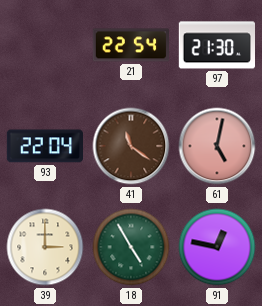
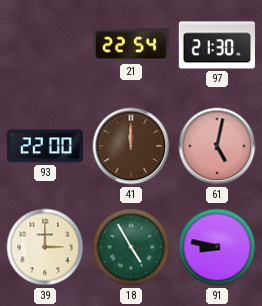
93: 22:04 -> 22:00
41: 11:21 -> 12:00
91: 12:47 -> 8:47
